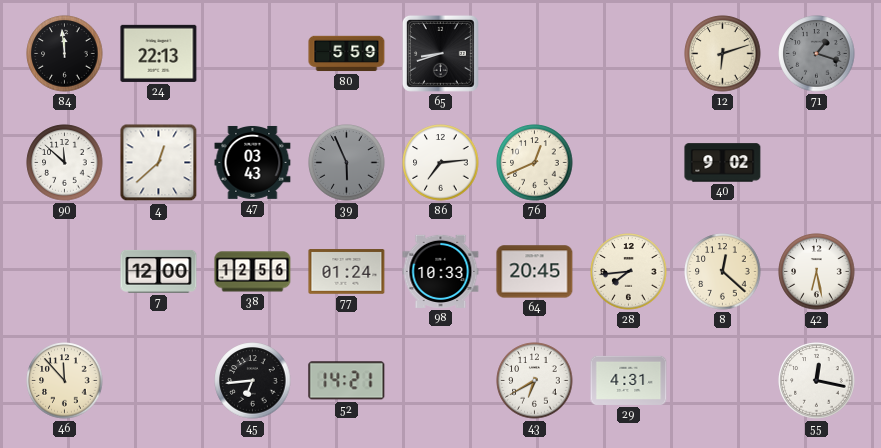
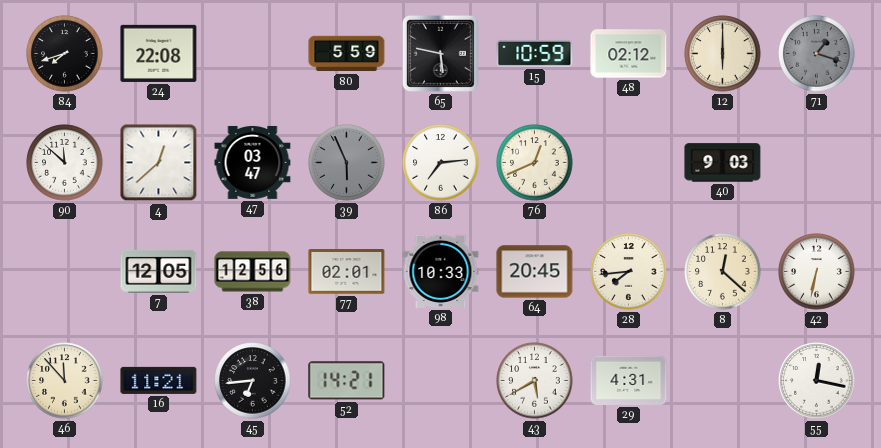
84: 11:59 -> 7:42
24: 22:13 -> 22:08
65: 8:42 -> 5:47
15: none -> 10:59
48: none -> 02:12
12: 6:12 -> 6:00
47: 03:43 -> 03:47
40: 9:02 -> 9:03
7: 12:00 -> 12:05
77: 01:24 -> 02:01
42: 6:28 -> 6:32
16: none -> 11:21
43: 6:40 -> 5:40
